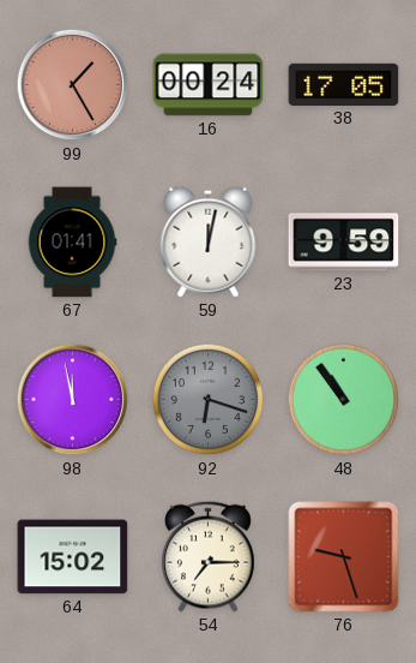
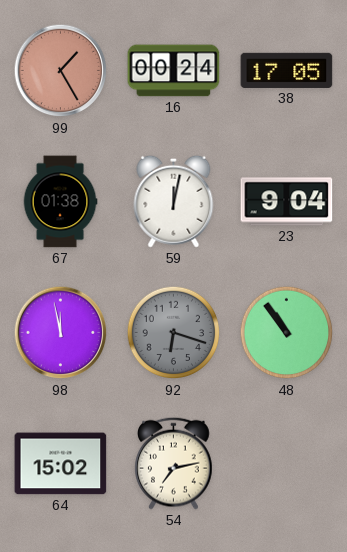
67: 01:41 -> 01:38
23: 9:59 -> 9:04
54: 7:15 -> 7:13
76: 9:27 -> none
